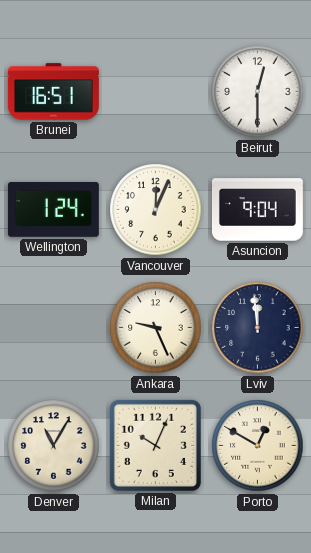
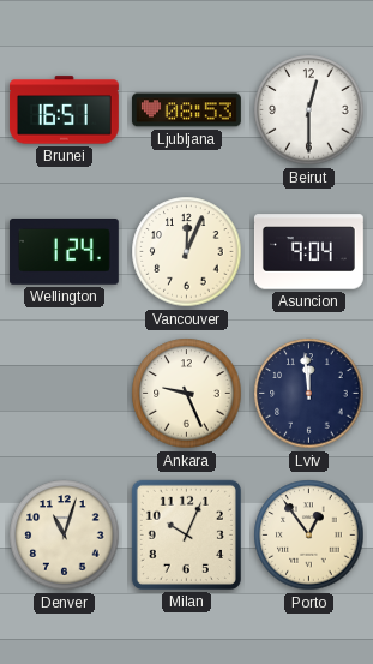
Ljubljana: none -> 08:53
Denver: 11:05 -> 11:03
Porto: 12:50 -> 12:54
